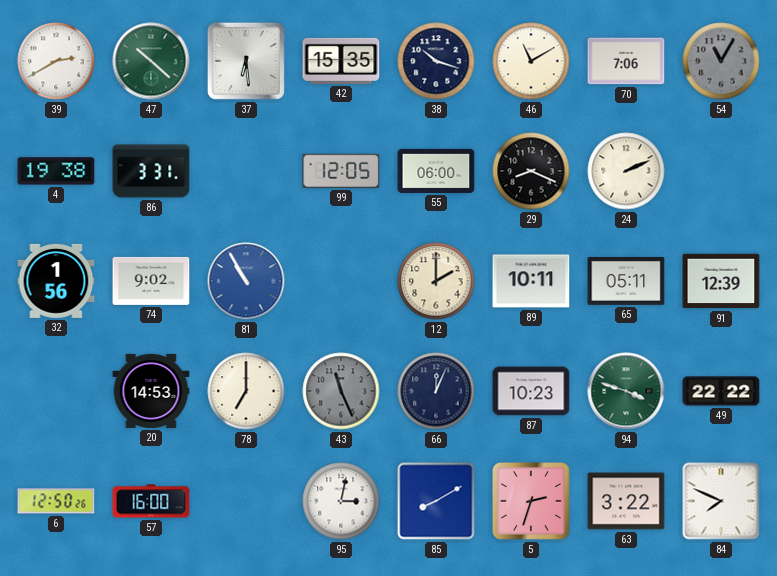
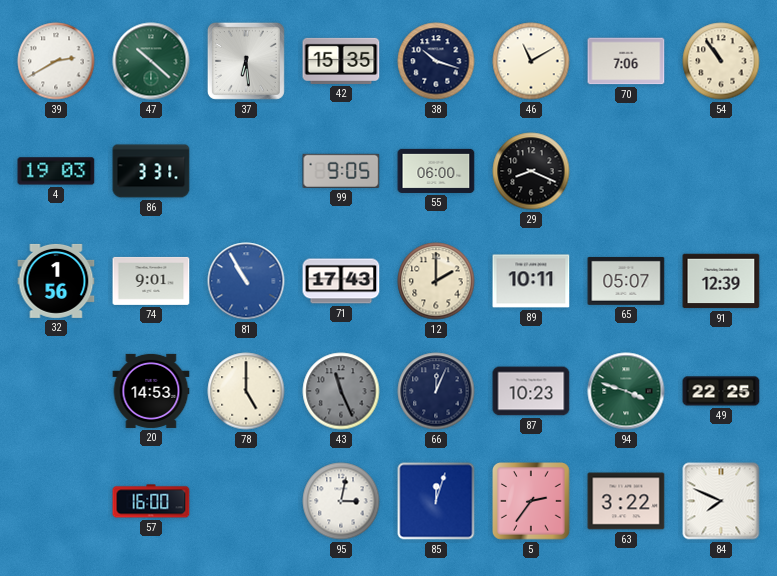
54: 11:05 -> 10:54
54 dial: grey -> cream
4: 19:38 -> 19:03
99: 12:05 -> 9:05
24: 2:11 -> none
74: 9:02 -> 9:01
71: none -> 17:43
65: 05:11 -> 05:07
78: 7:00 -> 5:00
49: 22:22 -> 22:25
6: 12:50 -> none
85: 8:10 -> 12:03
5: 2:33 -> 2:36
